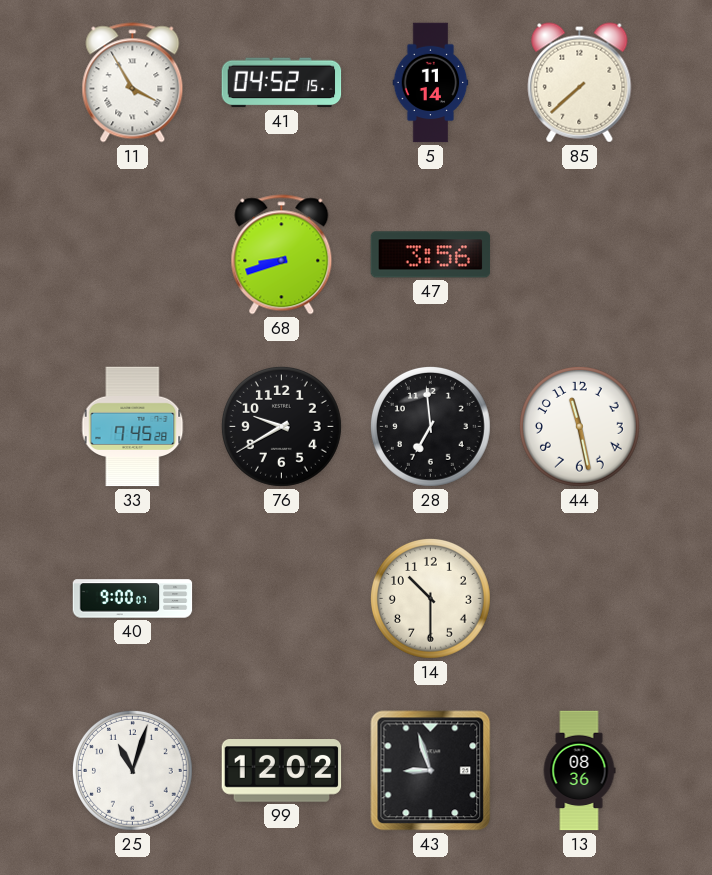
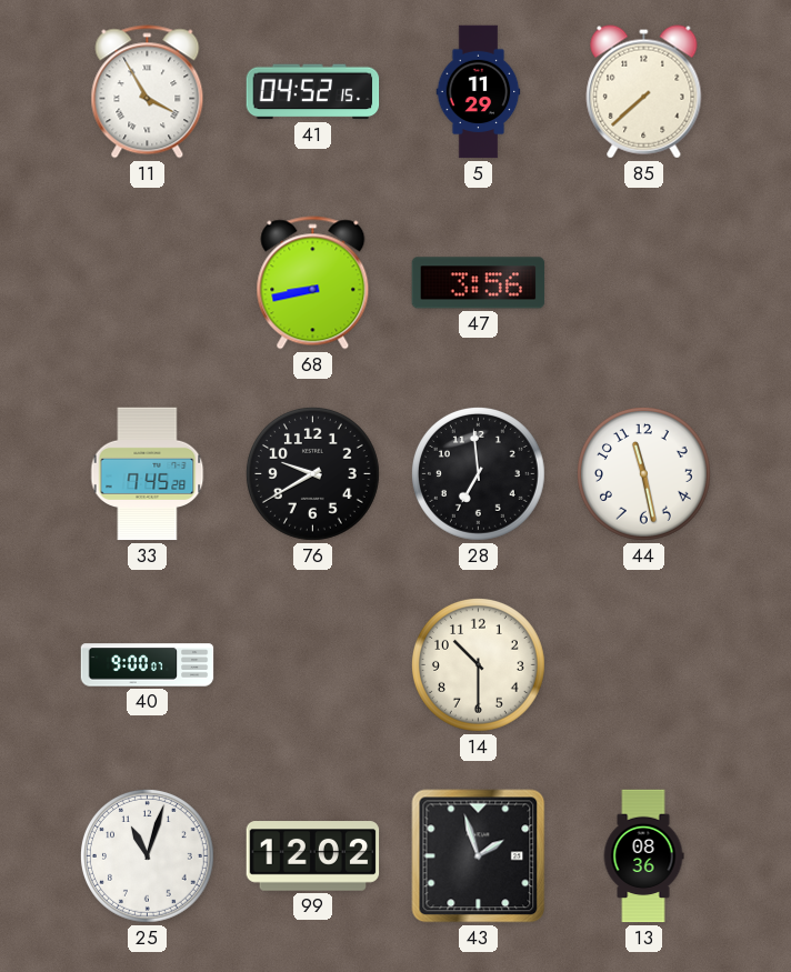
5: 11:14 -> 11:29
68: 8:42 -> 8:43
43: 8:57 -> 1:57
